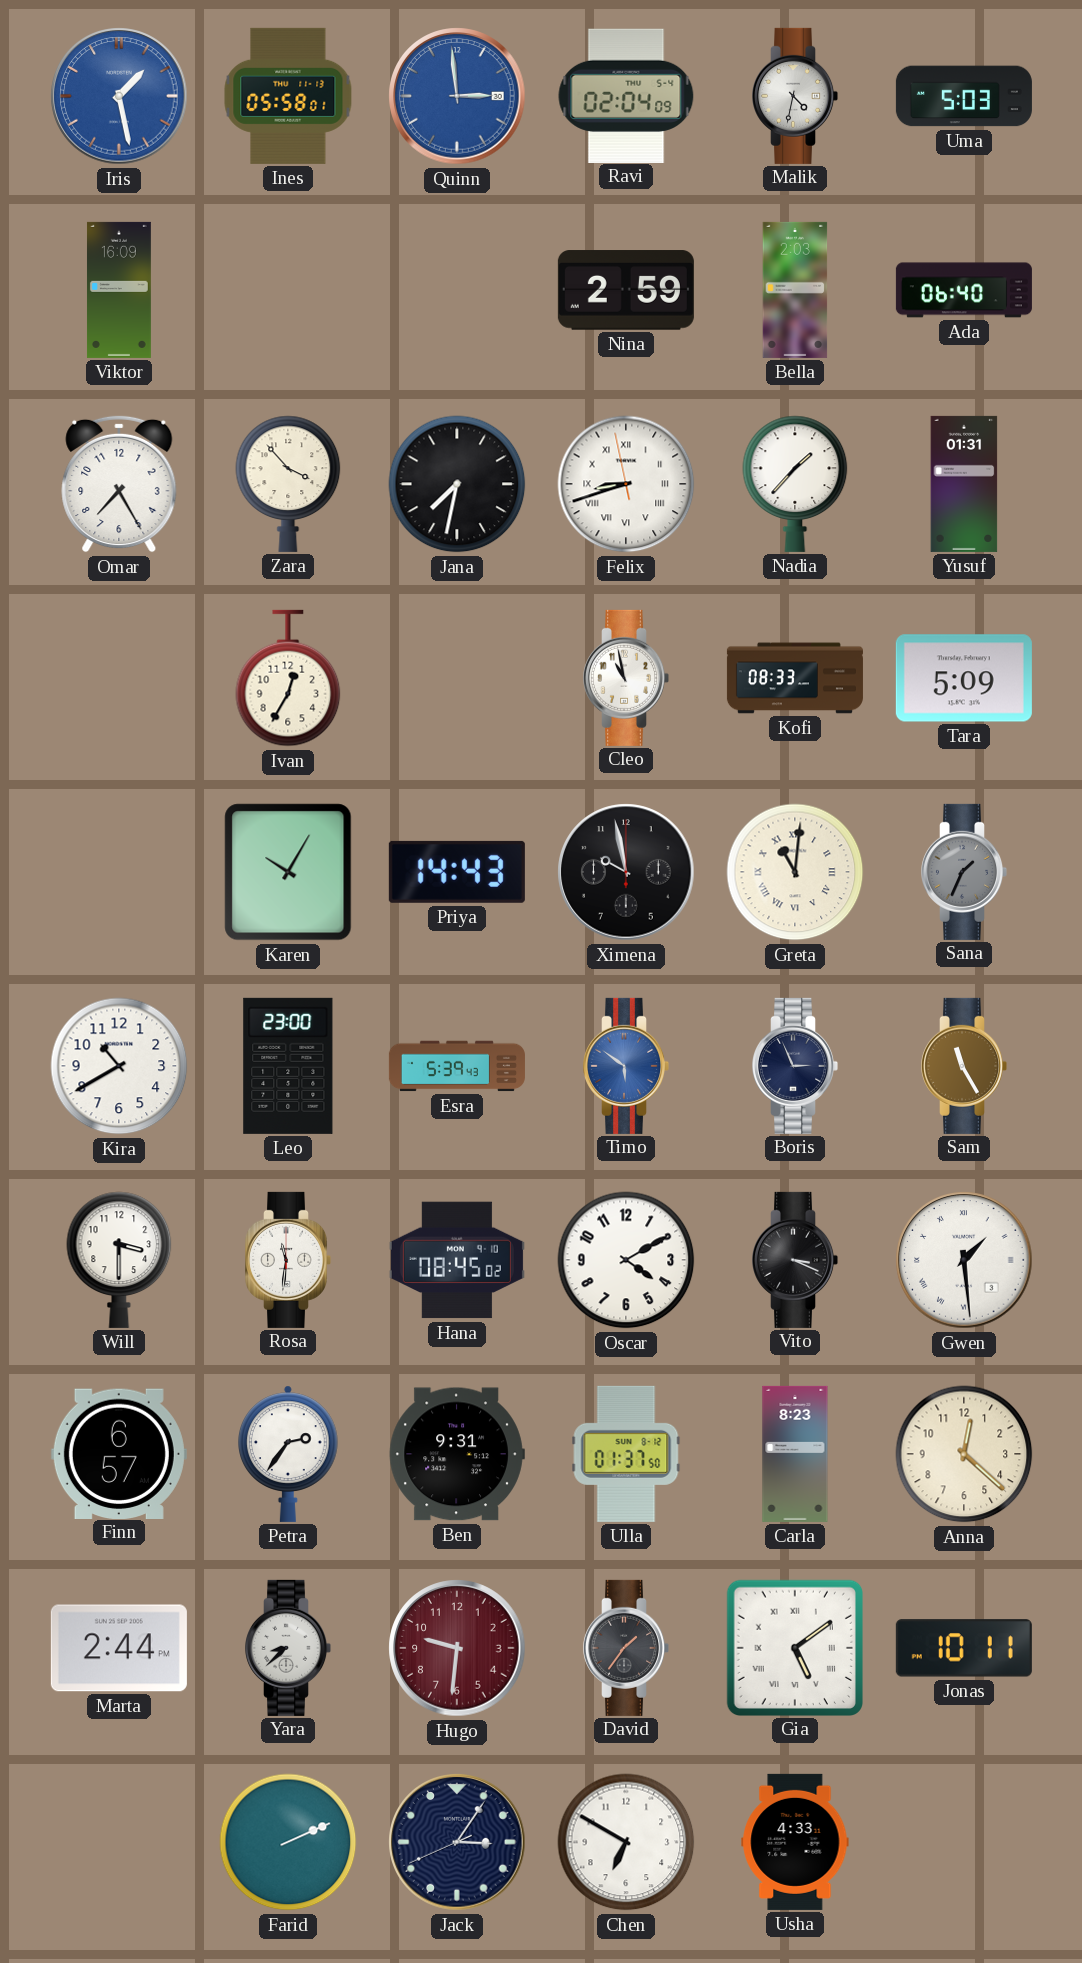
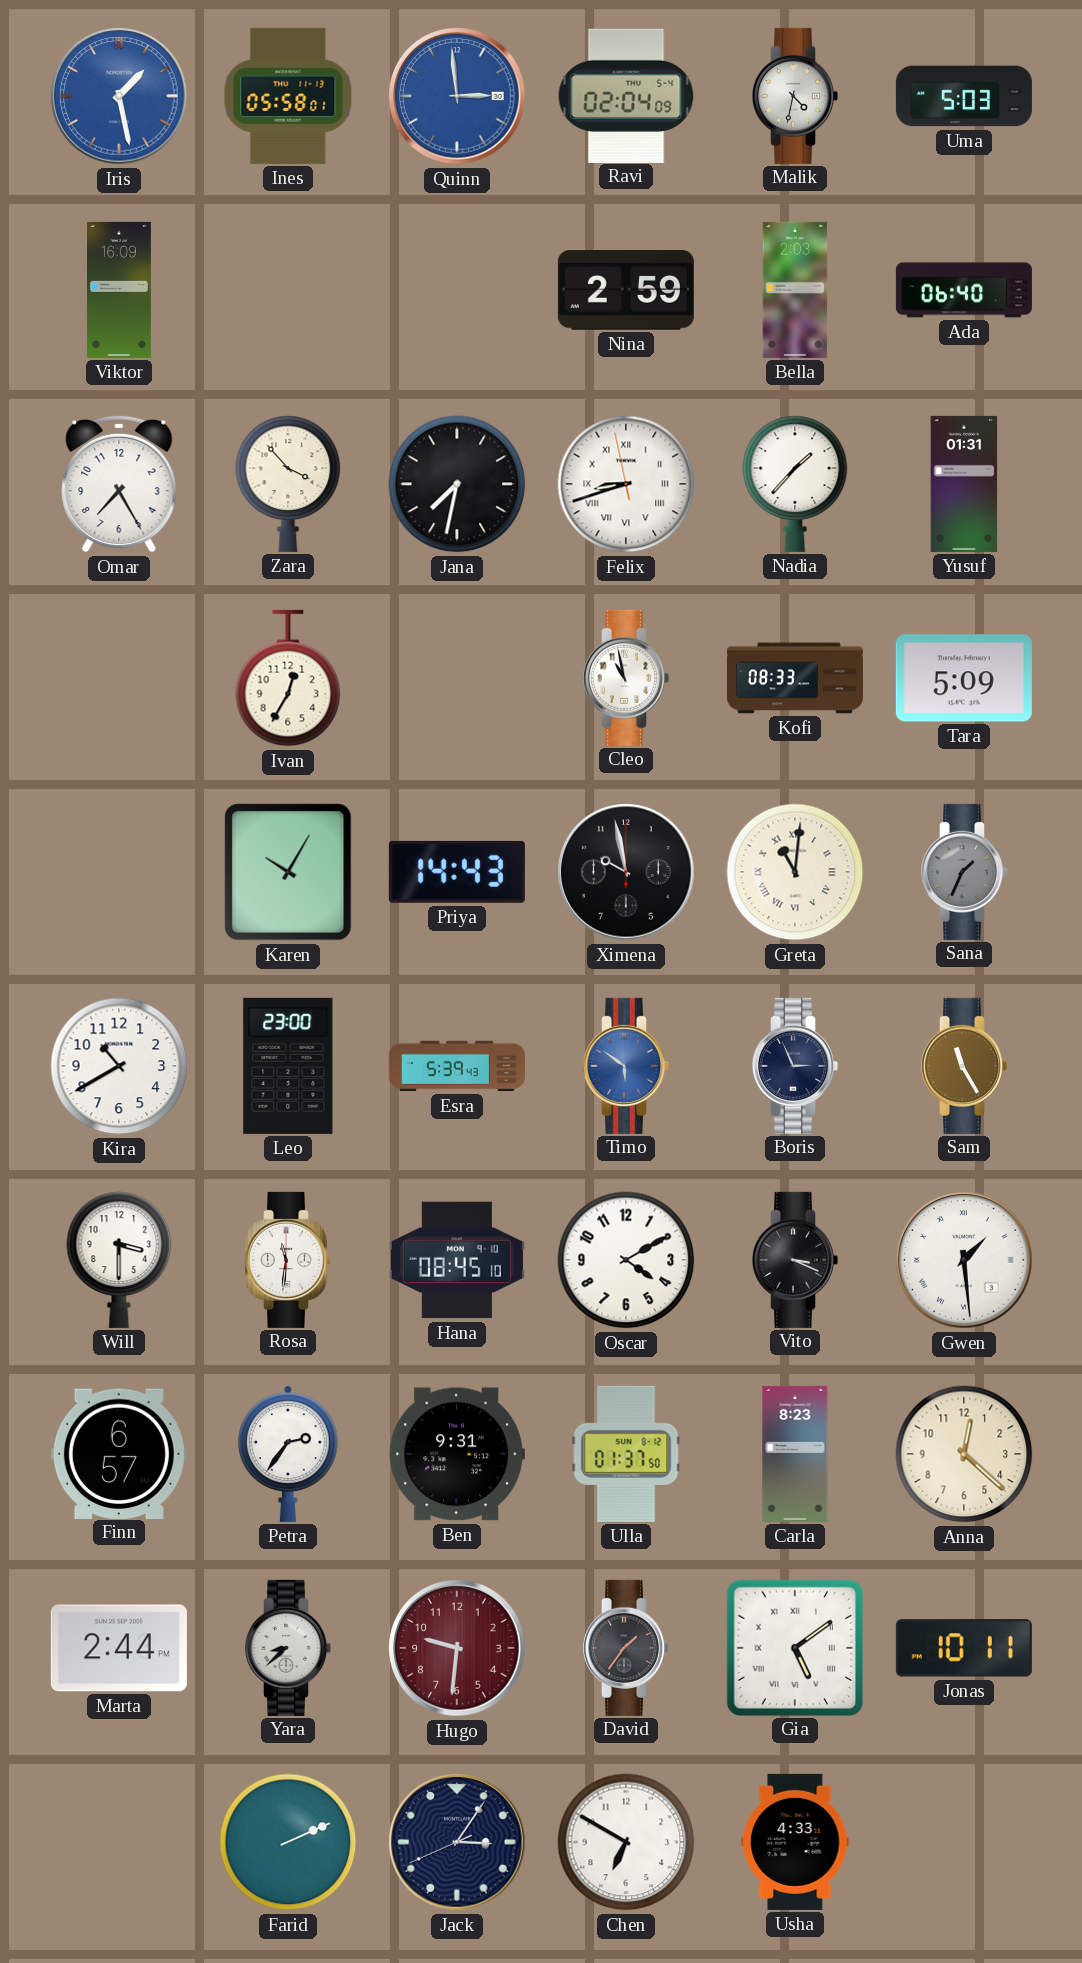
Hana: 08:45:02 -> 08:45:10
